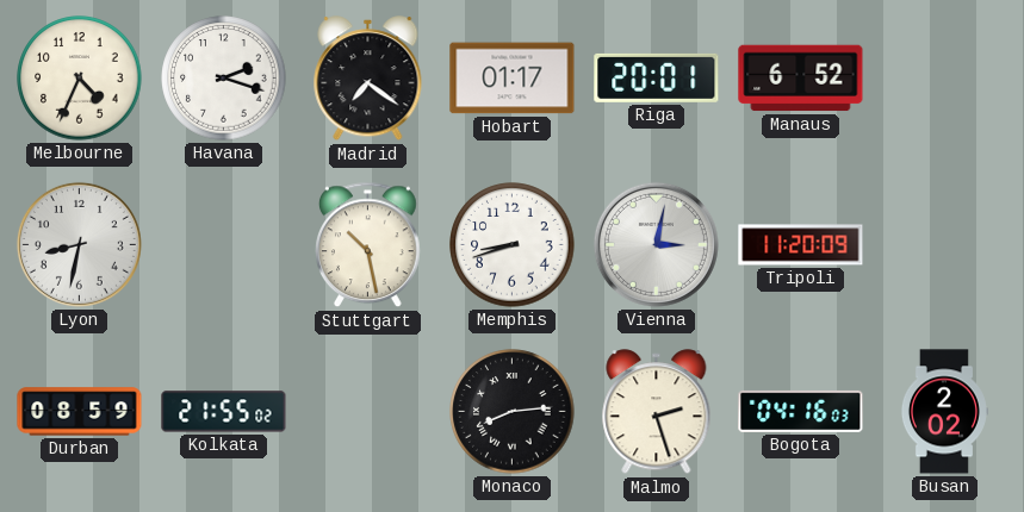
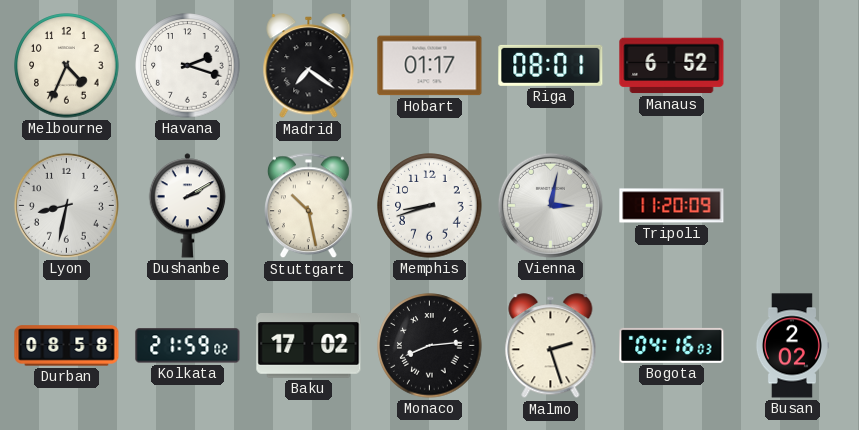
Riga: 20:01 -> 08:01
Dushanbe: none -> 2:10
Durban: 08:59 -> 08:58
Kolkata: 21:55 -> 21:59
Baku: none -> 17:02
